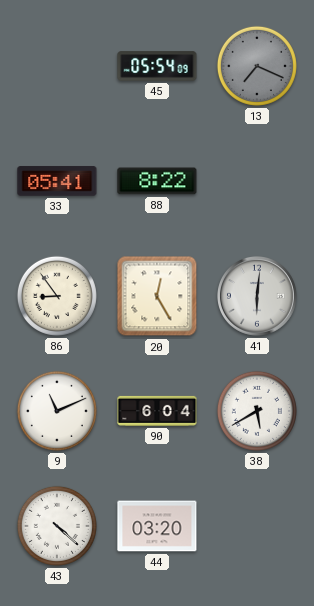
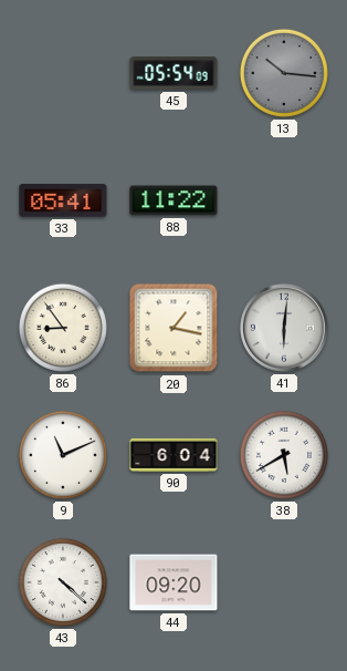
13: 7:19 -> 10:16
88: 8:22 -> 11:22
20: 12:25 -> 1:17
44: 03:20 -> 09:20
